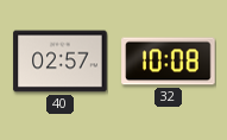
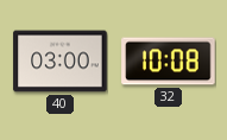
40: 02:57 -> 03:00
